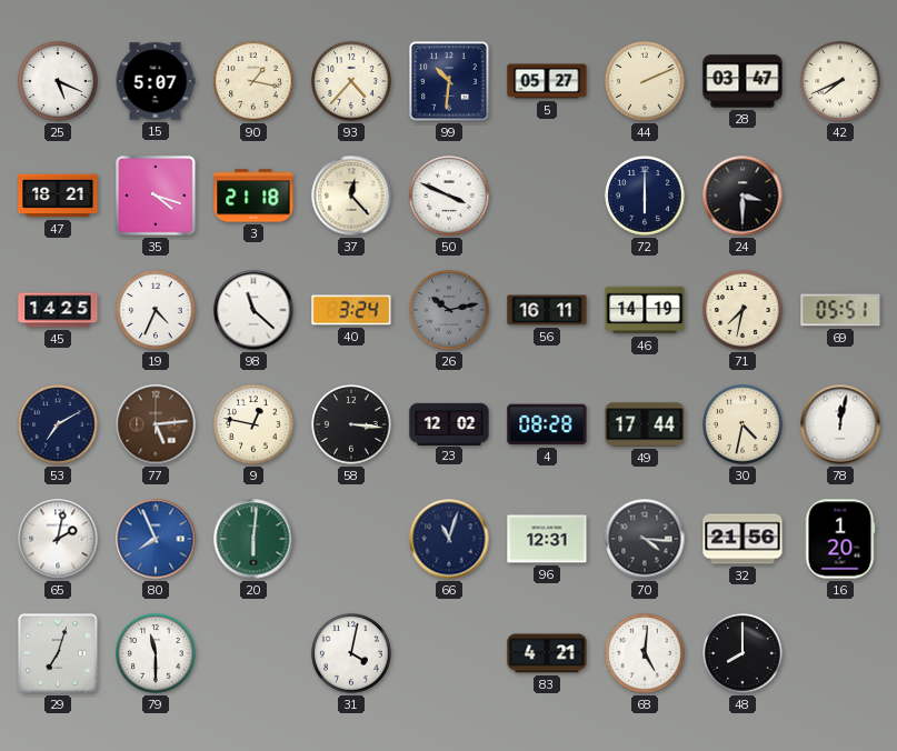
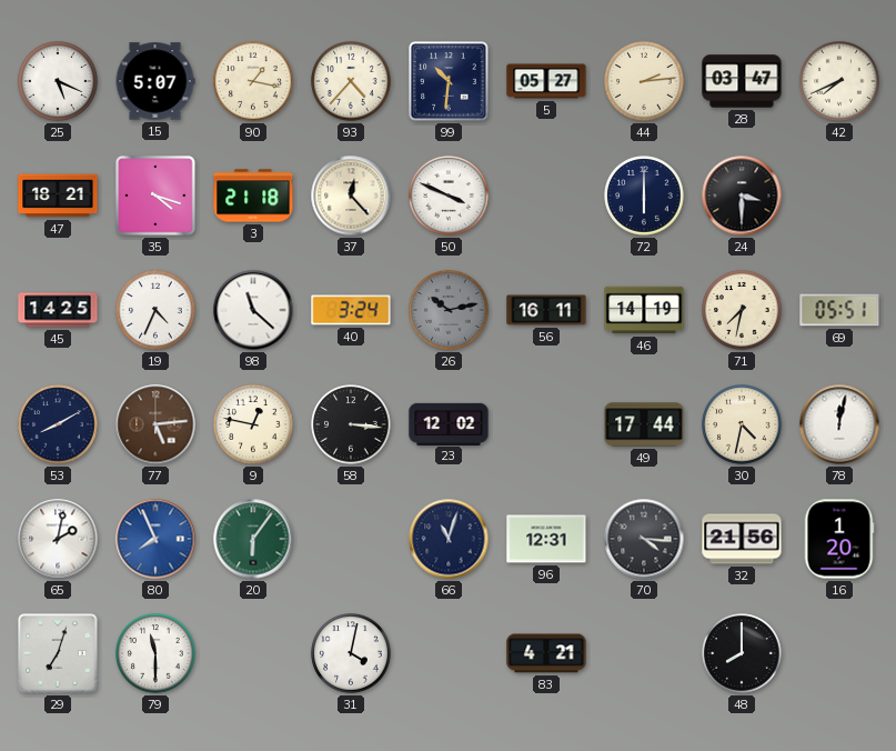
44: 2:11 -> 2:14
53: 7:10 -> 8:10
4: 08:28 -> none
20: 6:01 -> 6:06
68: 5:01 -> none
